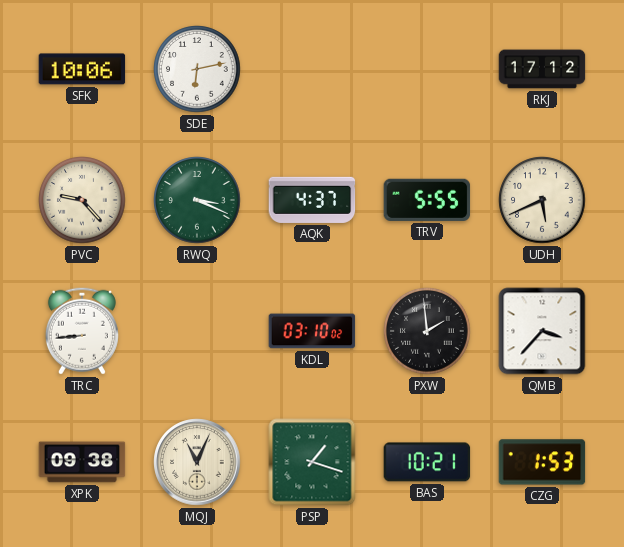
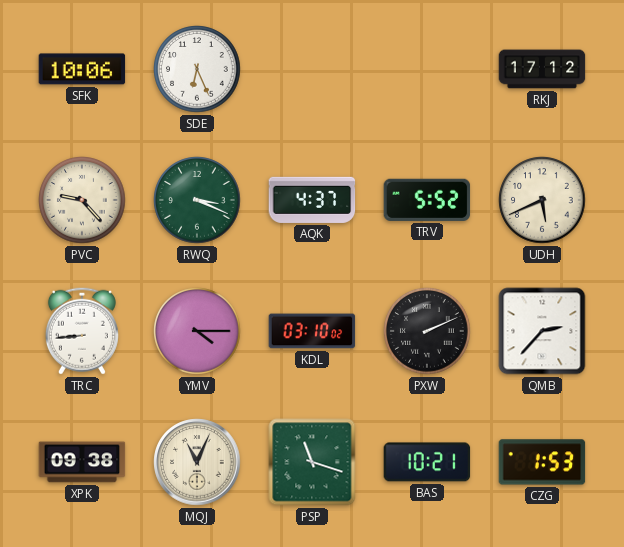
SDE: 6:13 -> 6:26
TRV: 5:55 -> 5:52
YMV: none -> 4:15
PXW: 1:59 -> 2:11
QMB: 3:37 -> 2:37
PSP: 1:18 -> 11:18
